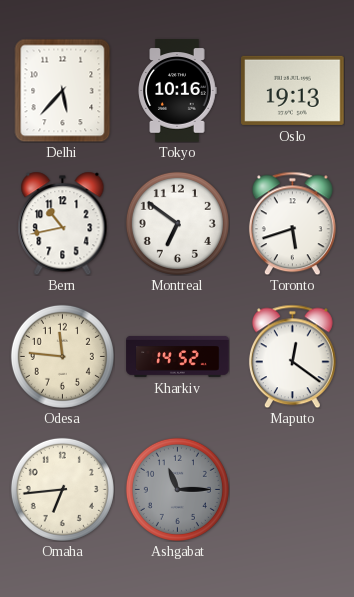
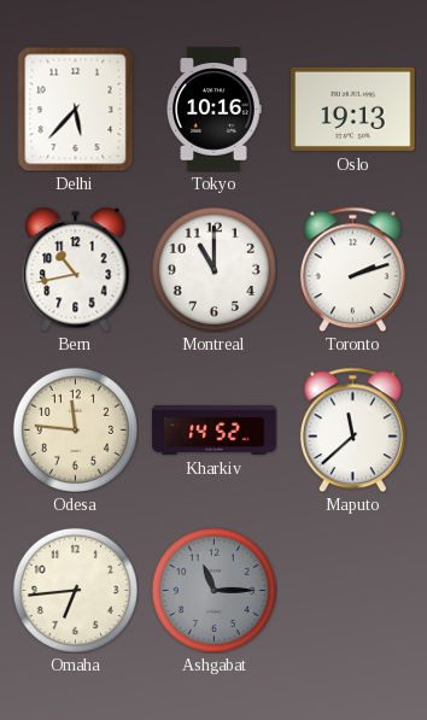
Montreal: 6:51 -> 11:00
Toronto: 5:42 -> 2:12
Maputo: 12:21 -> 11:38
